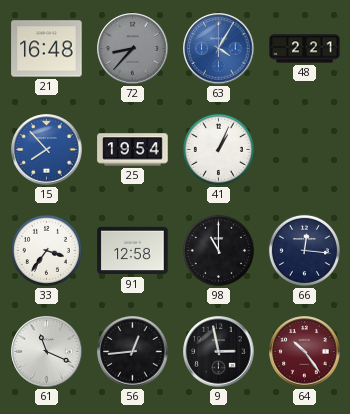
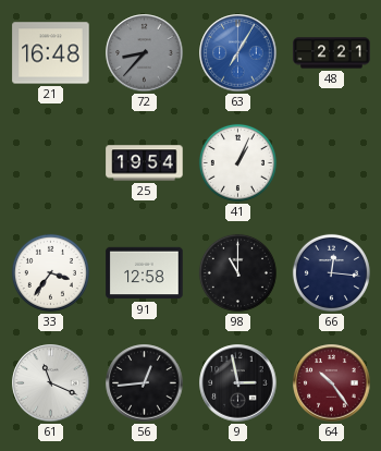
63: 4:05 -> 7:05
15: 7:53 -> none
